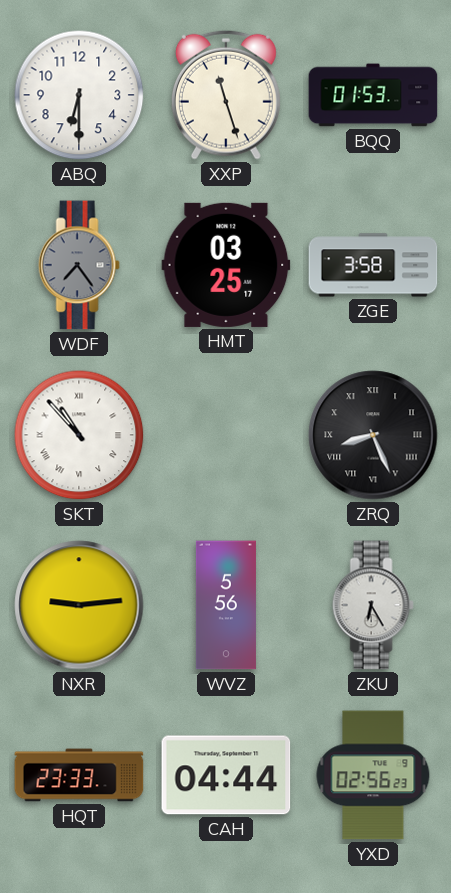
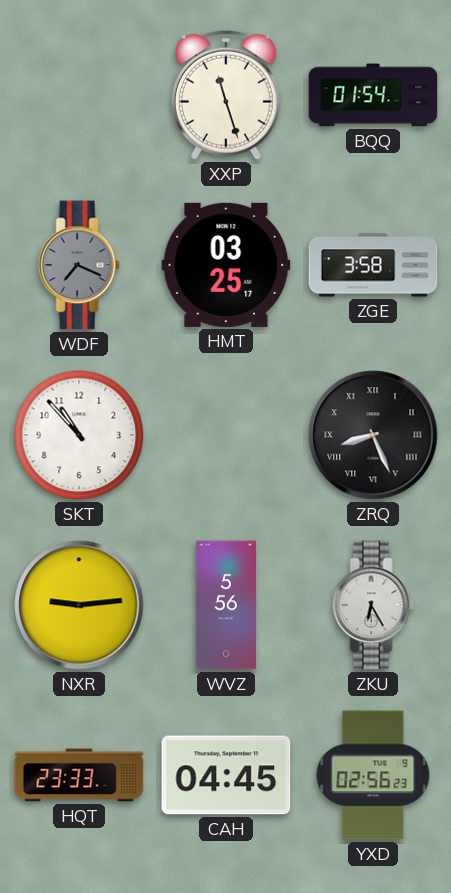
ABQ: 6:30 -> none
BQQ: 01:53 -> 01:54
WDF: 7:24 -> 7:19
SKT numerals: Roman -> Arabic
CAH: 04:44 -> 04:45
